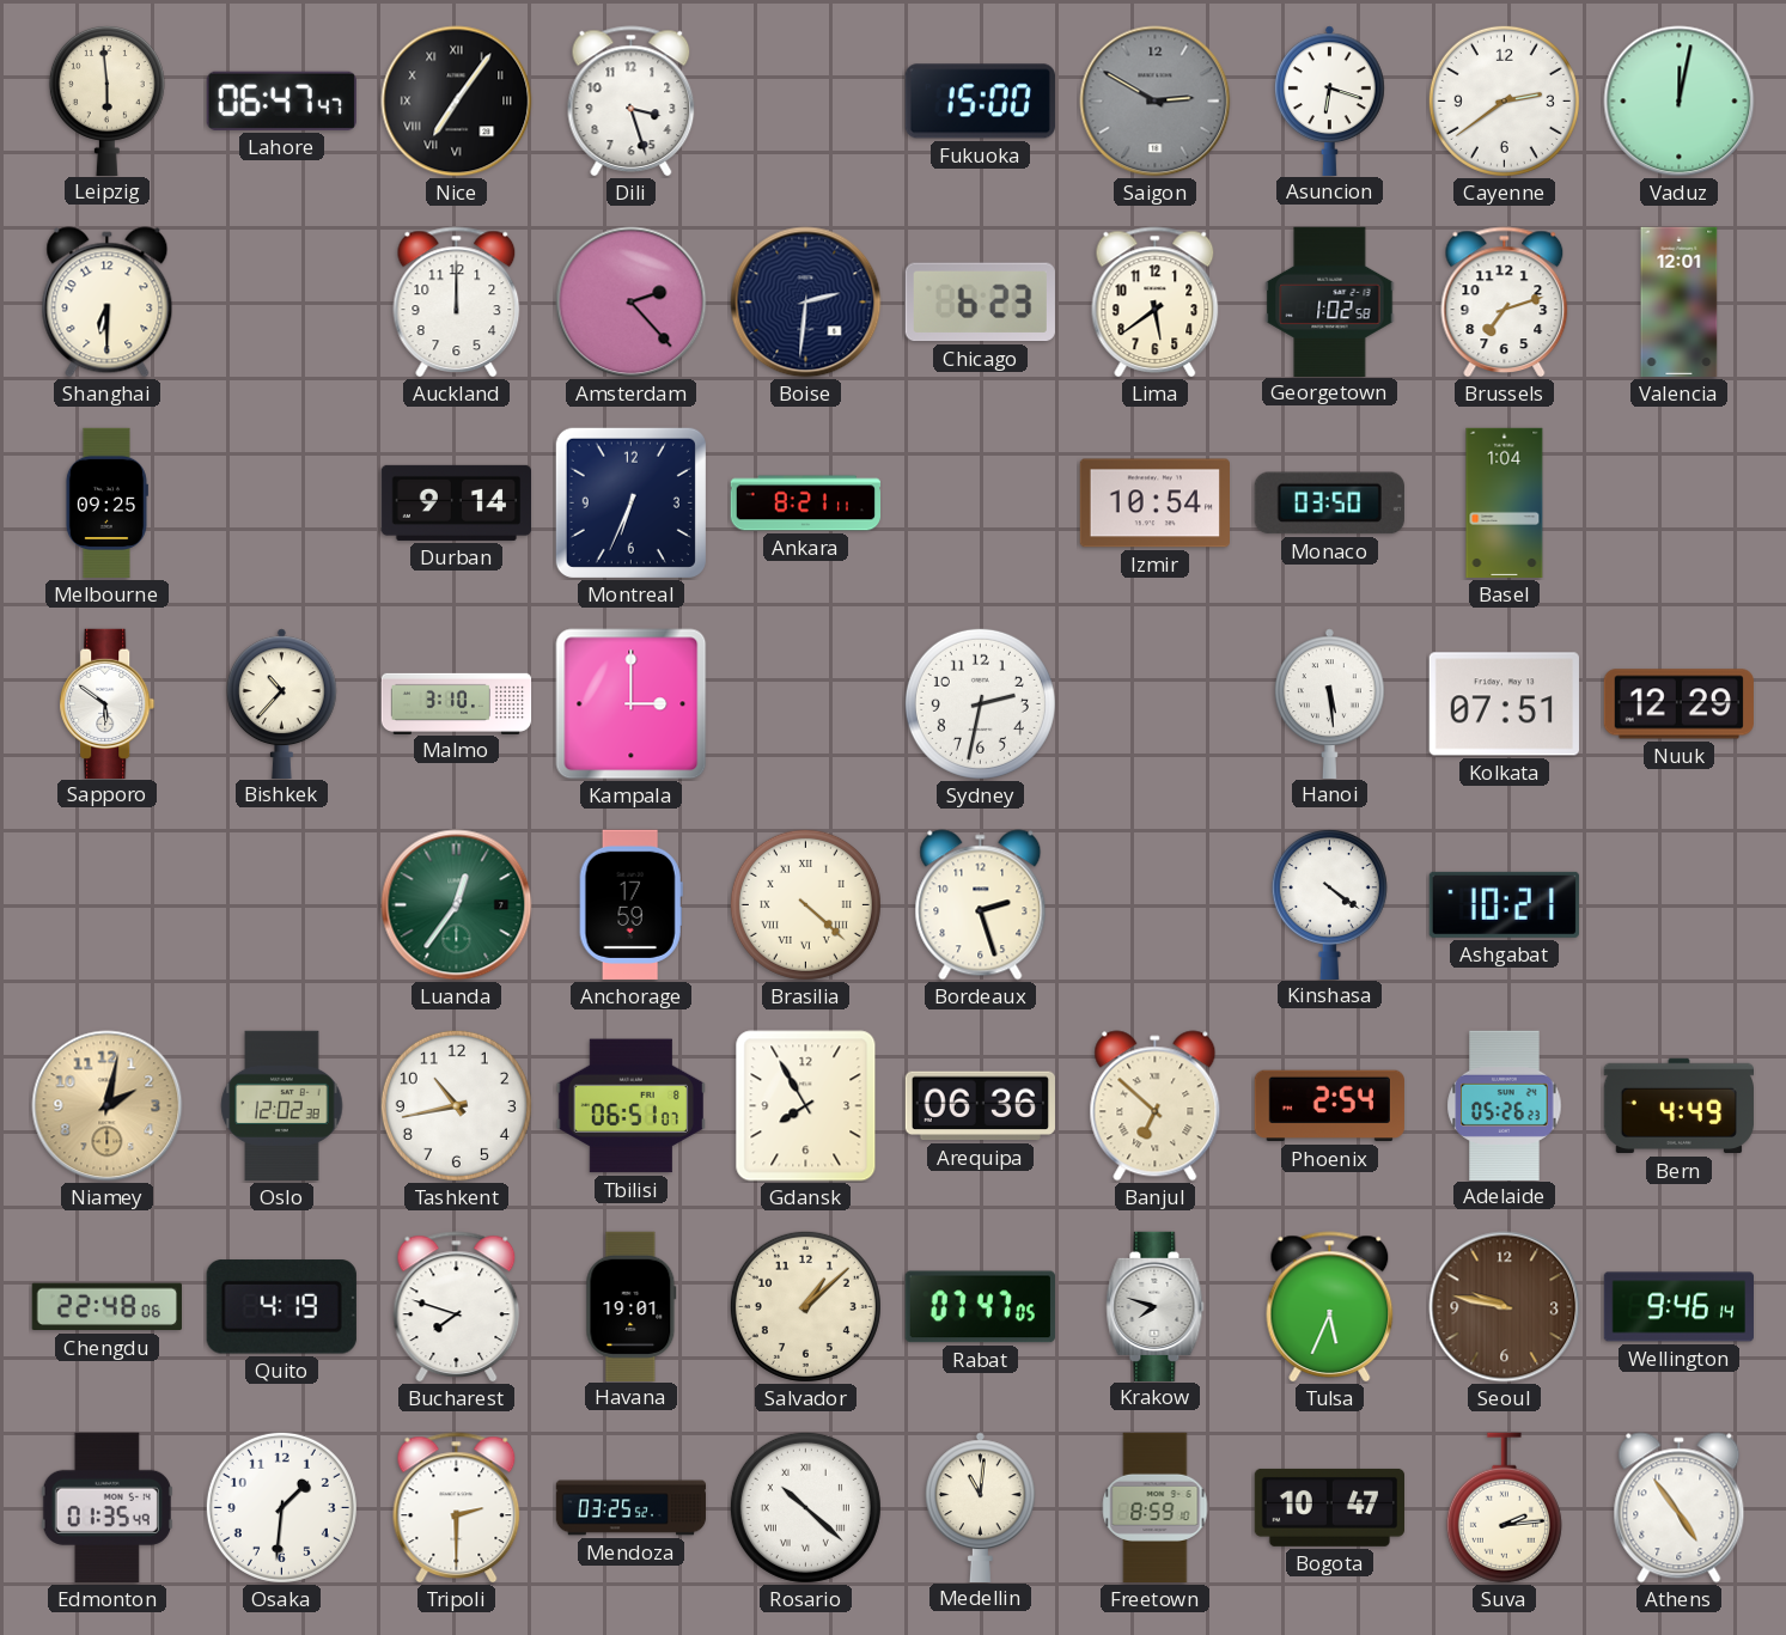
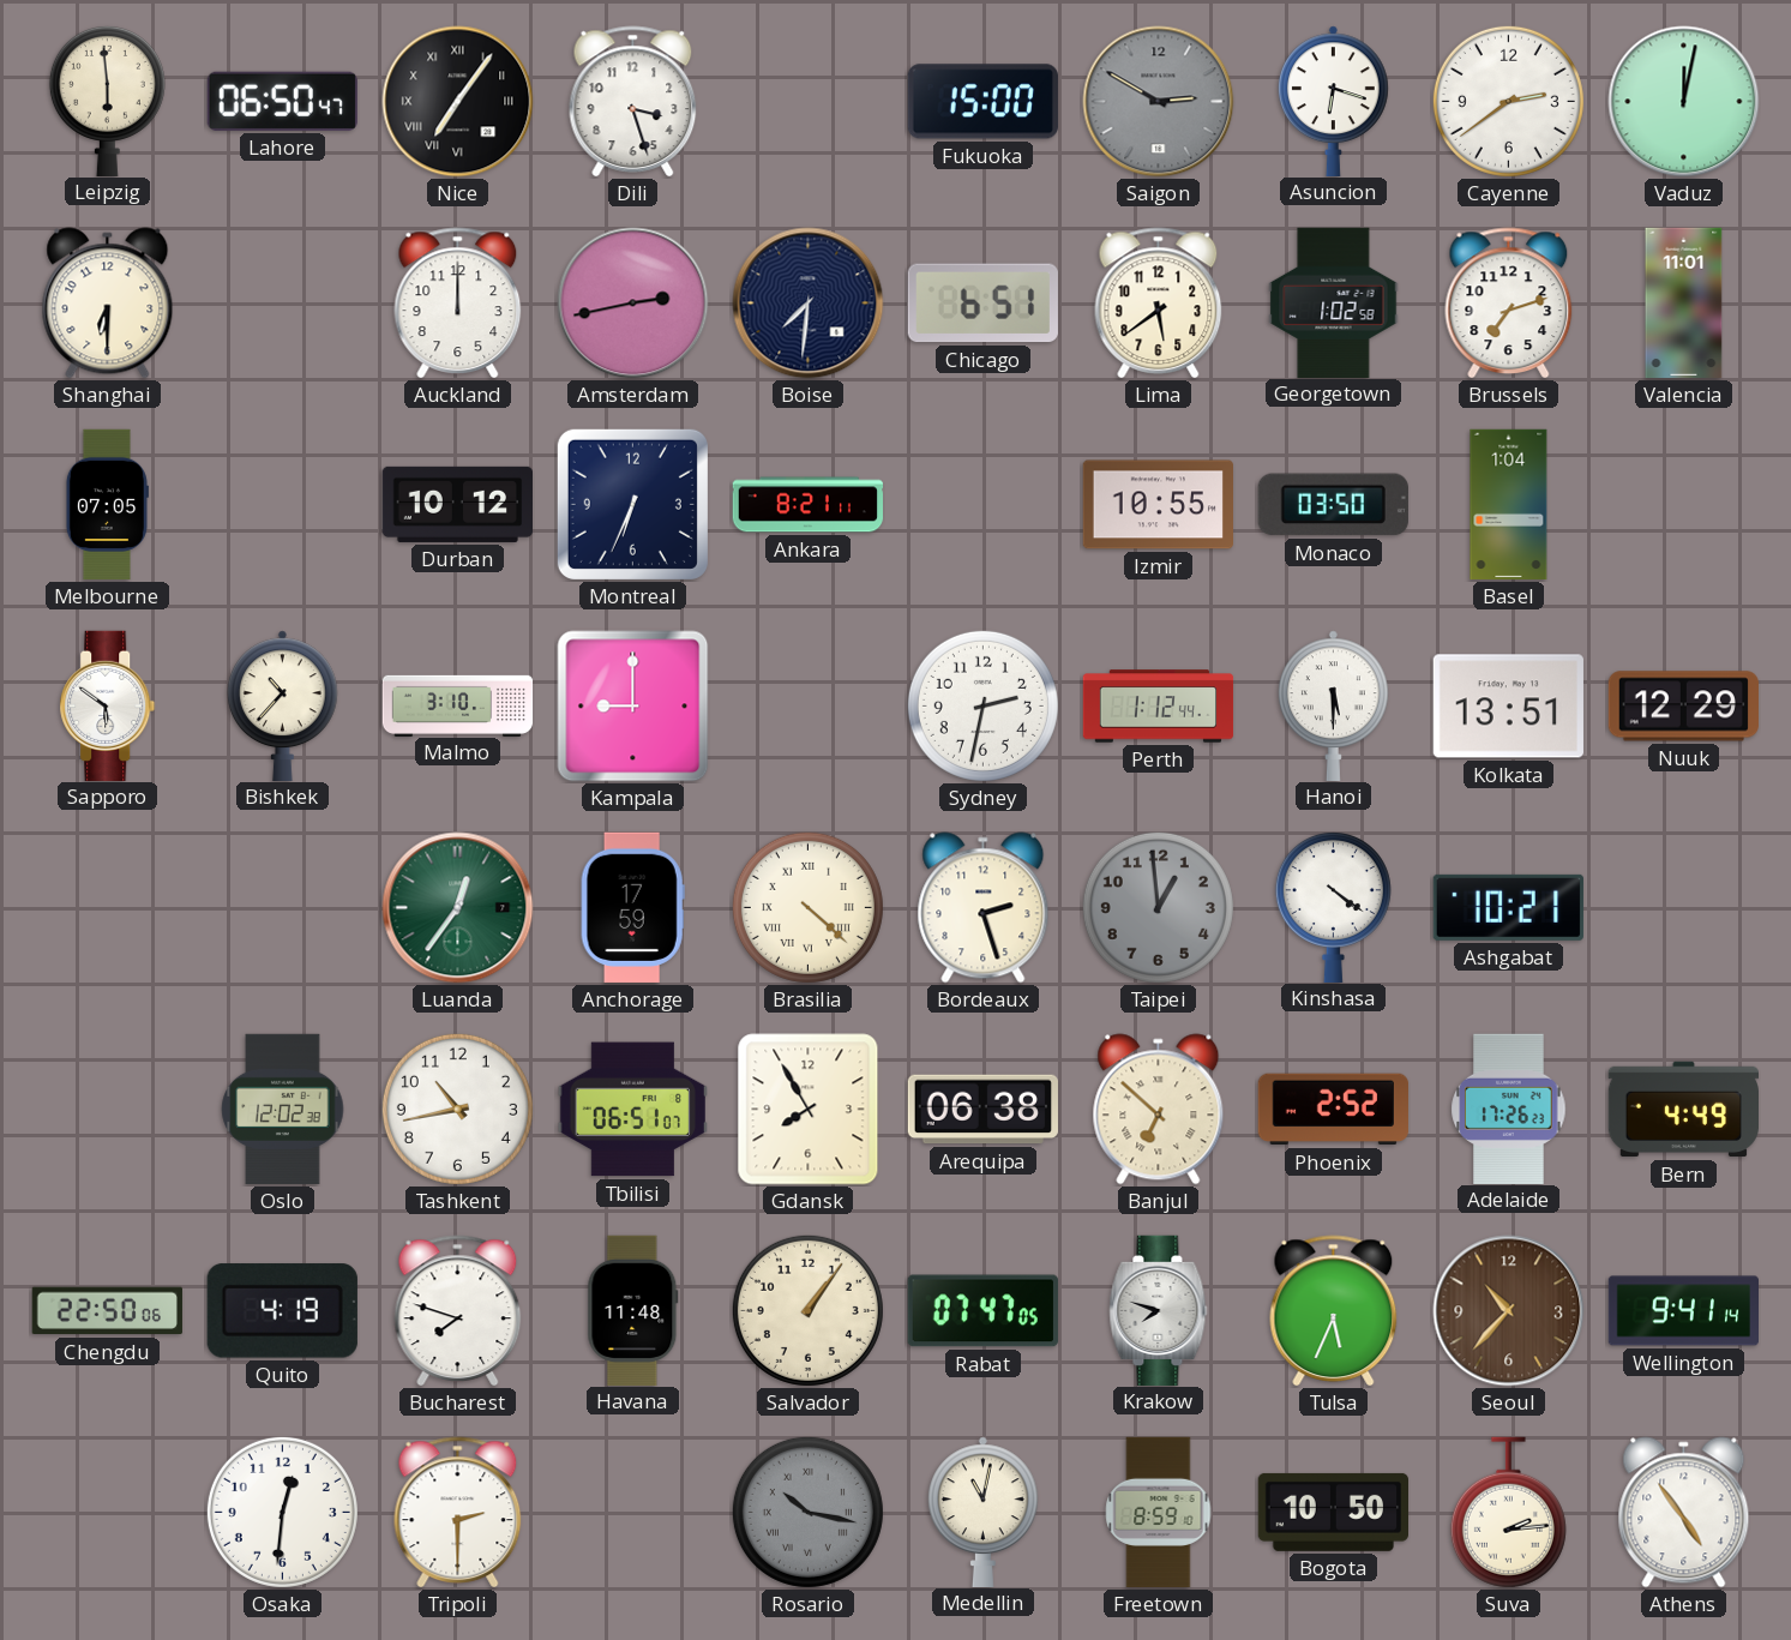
Lahore: 06:47 -> 06:50
Amsterdam: 2:23 -> 2:43
Boise: 2:31 -> 7:31
Chicago: 6:23 -> 6:51
Valencia: 12:01 -> 11:01
Melbourne: 09:25 -> 07:05
Durban: 9:14 -> 10:12
Izmir: 10:54 -> 10:55
Kampala: 3:00 -> 9:00
Perth: none -> 1:12
Hanoi: 5:29 -> 5:30
Kolkata: 07:51 -> 13:51
Taipei: none -> 12:59
Niamey: 2:02 -> none
Arequipa: 06:36 -> 06:38
Phoenix: 2:54 -> 2:52
Adelaide: 05:26 -> 17:26
Chengdu: 22:48 -> 22:50
Havana: 19:01 -> 11:48
Salvador: 1:08 -> 1:06
Seoul: 9:47 -> 10:37
Wellington: 9:46 -> 9:41
Edmonton: 01:35 -> none
Osaka: 1:31 -> 12:31
Mendoza: 03:25 -> none
Rosario: 10:22 -> 10:17
Rosario dial: white -> grey
Medellin: 11:01 -> 11:02
Bogota: 10:47 -> 10:50
